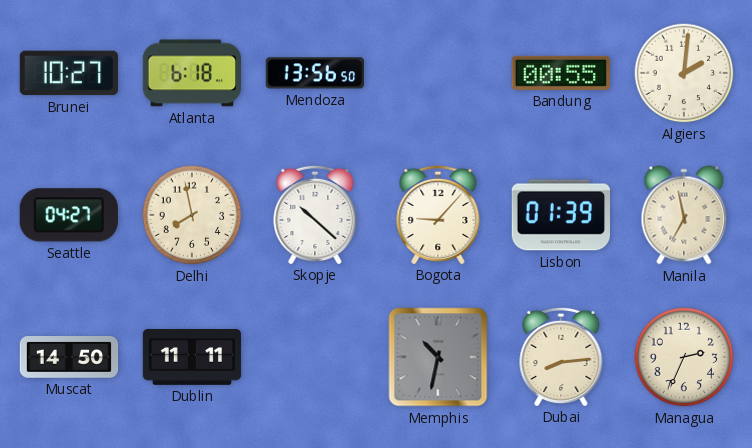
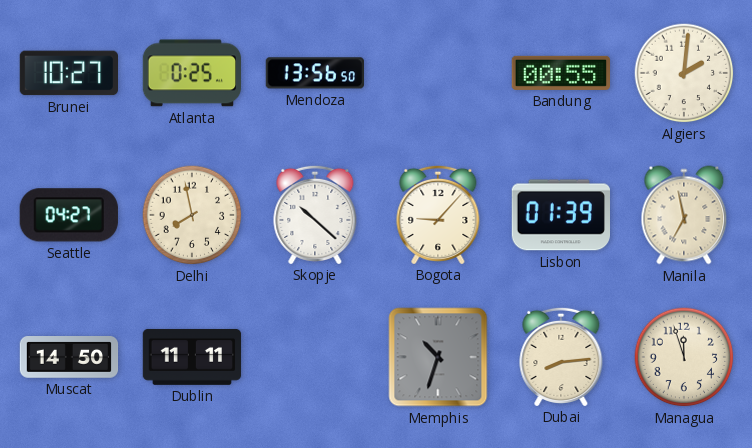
Atlanta: 6:18 -> 0:25
Memphis: 10:32 -> 10:33
Managua: 2:34 -> 11:57
